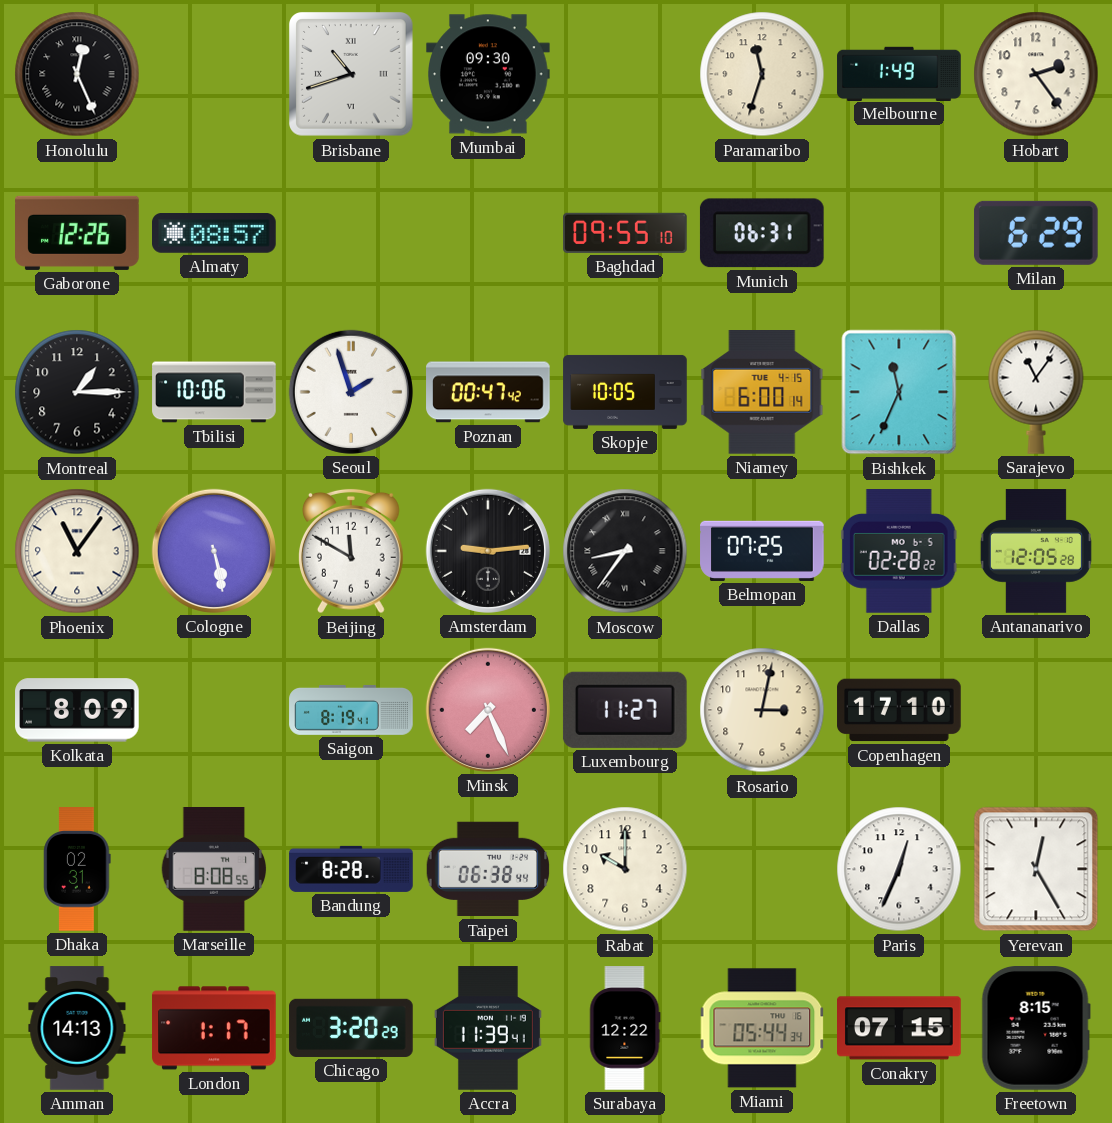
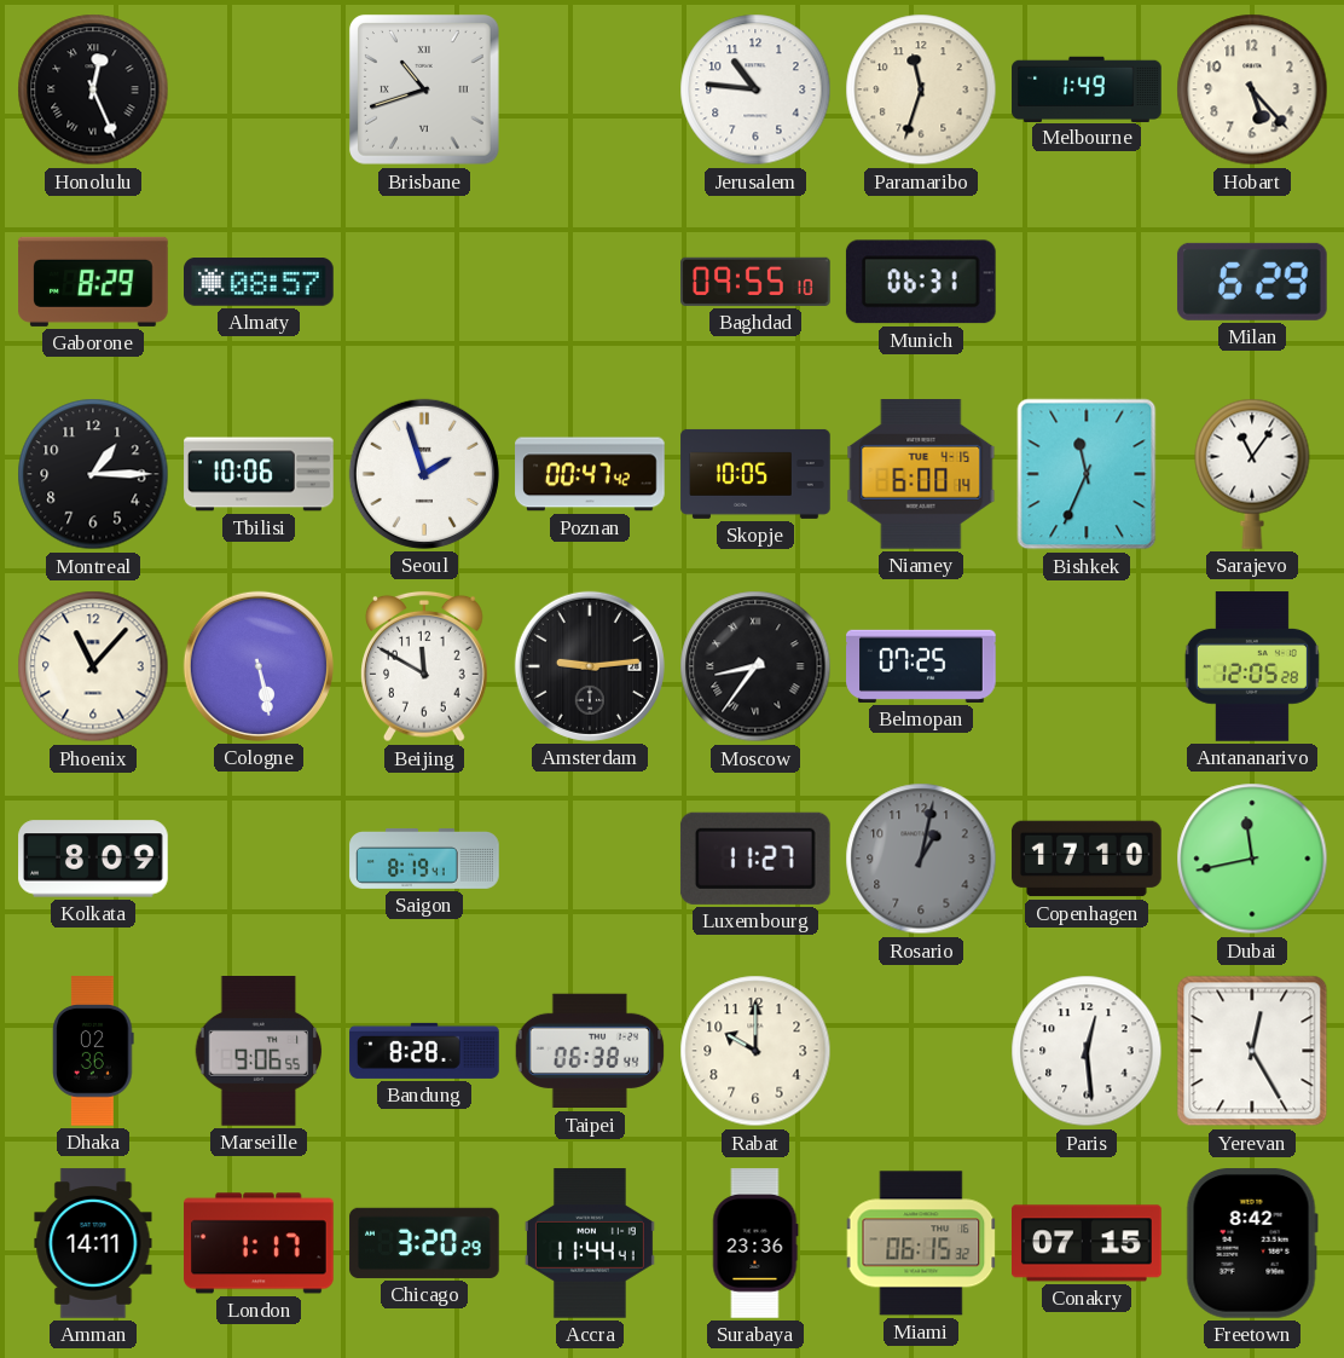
Mumbai: 09:30 -> none
Jerusalem: none -> 10:46
Hobart: 2:24 -> 5:23
Gaborone: 12:26 -> 8:29
Phoenix: 11:06 -> 11:07
Dallas: 02:28 -> none
Minsk: 7:26 -> none
Rosario: 3:02 -> 1:02
Rosario dial: cream -> grey
Dubai: none -> 11:43
Dhaka: 02:31 -> 02:36
Marseille: 8:08 -> 9:06
Paris: 12:34 -> 12:29
Amman: 14:13 -> 14:11
Accra: 11:39 -> 11:44
Surabaya: 12:22 -> 23:36
Miami: 05:44 -> 06:15
Freetown: 8:15 -> 8:42
